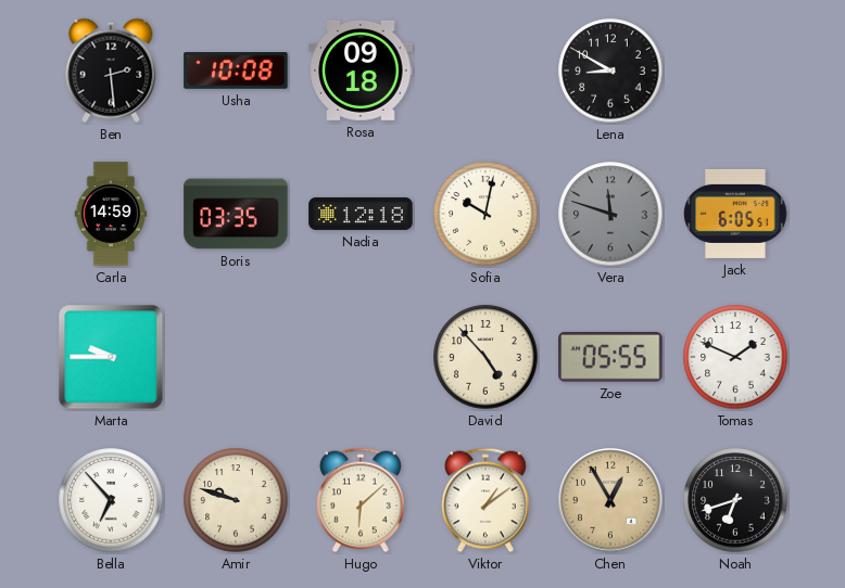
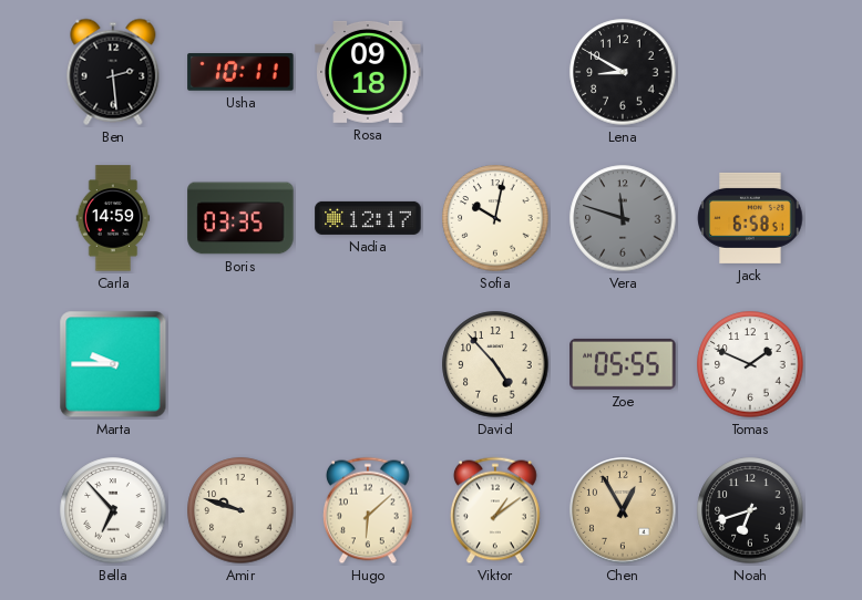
Usha: 10:08 -> 10:11
Nadia: 12:18 -> 12:17
Jack: 6:05 -> 6:58
